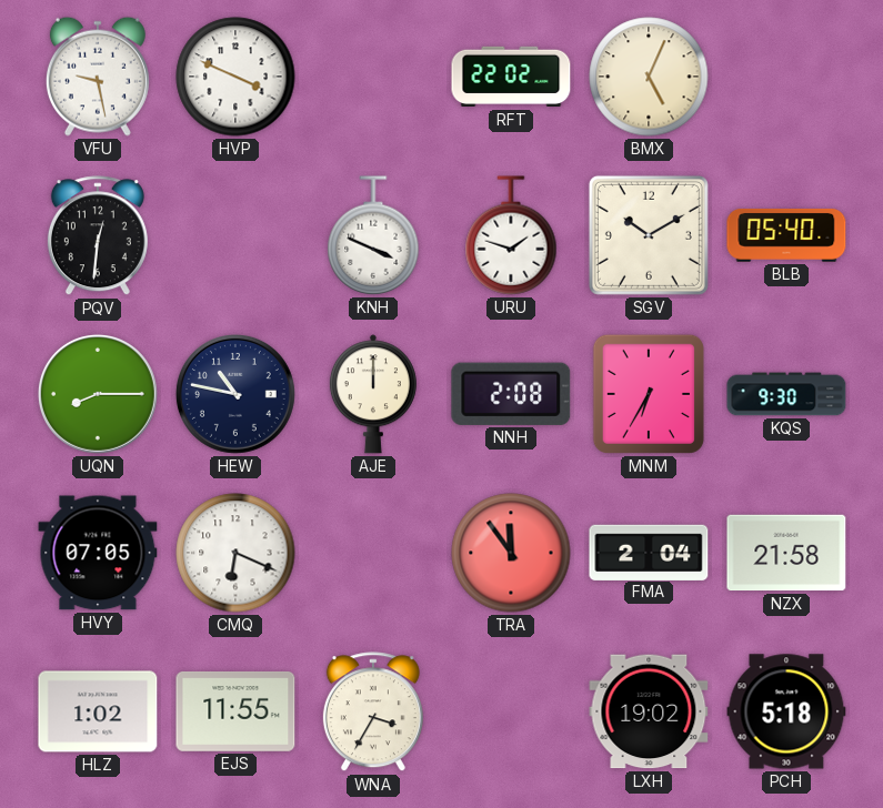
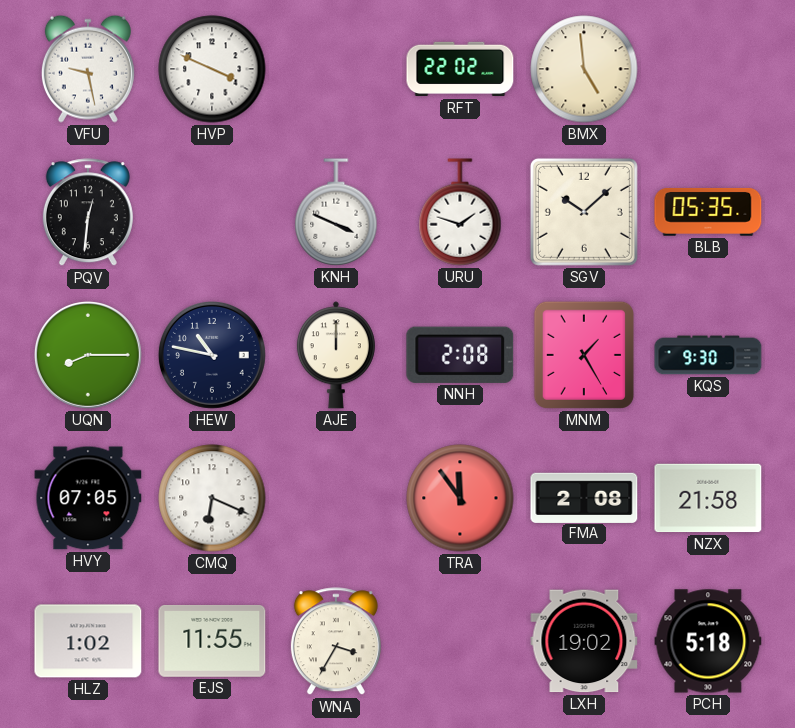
BMX: 5:04 -> 4:59
SGV: 10:10 -> 10:08
BLB: 05:40 -> 05:35
MNM: 6:35 -> 1:25
FMA: 2:04 -> 2:08
